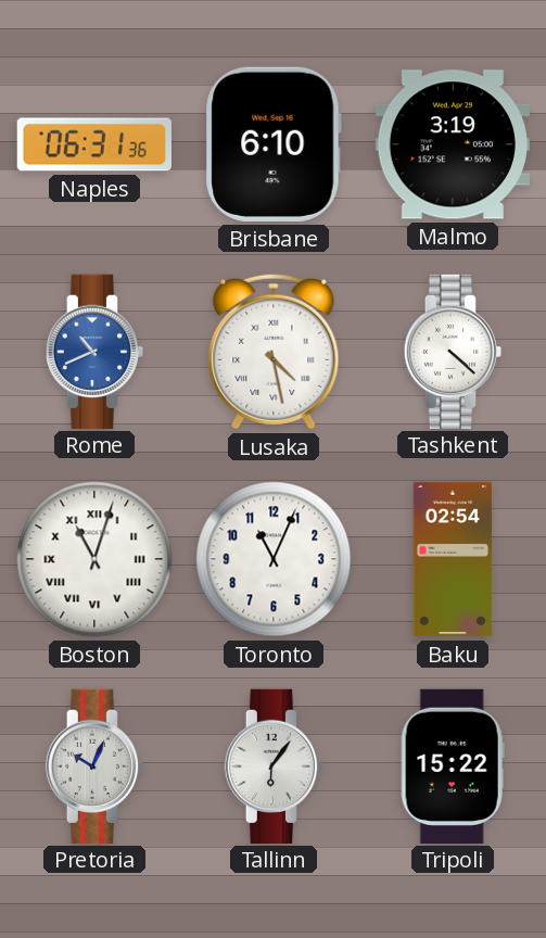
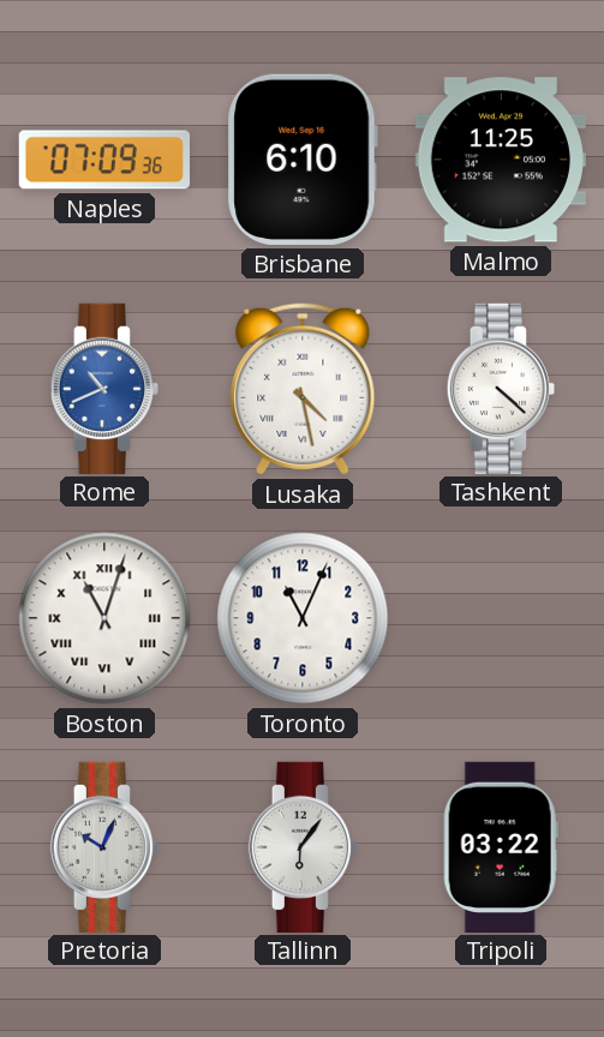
Naples: 06:31 -> 07:09
Malmo: 3:19 -> 11:25
Baku: 02:54 -> none
Tripoli: 15:22 -> 03:22
